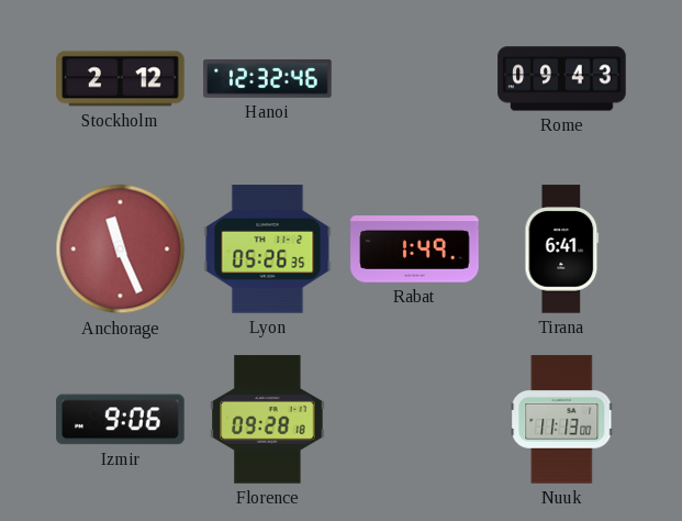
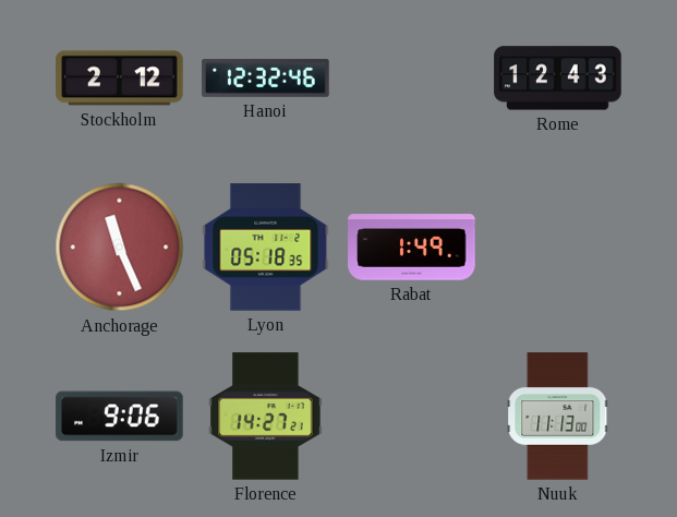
Rome: 09:43 -> 12:43
Lyon: 05:26 -> 05:18
Tirana: 6:41 -> none
Florence: 09:28 -> 14:27
